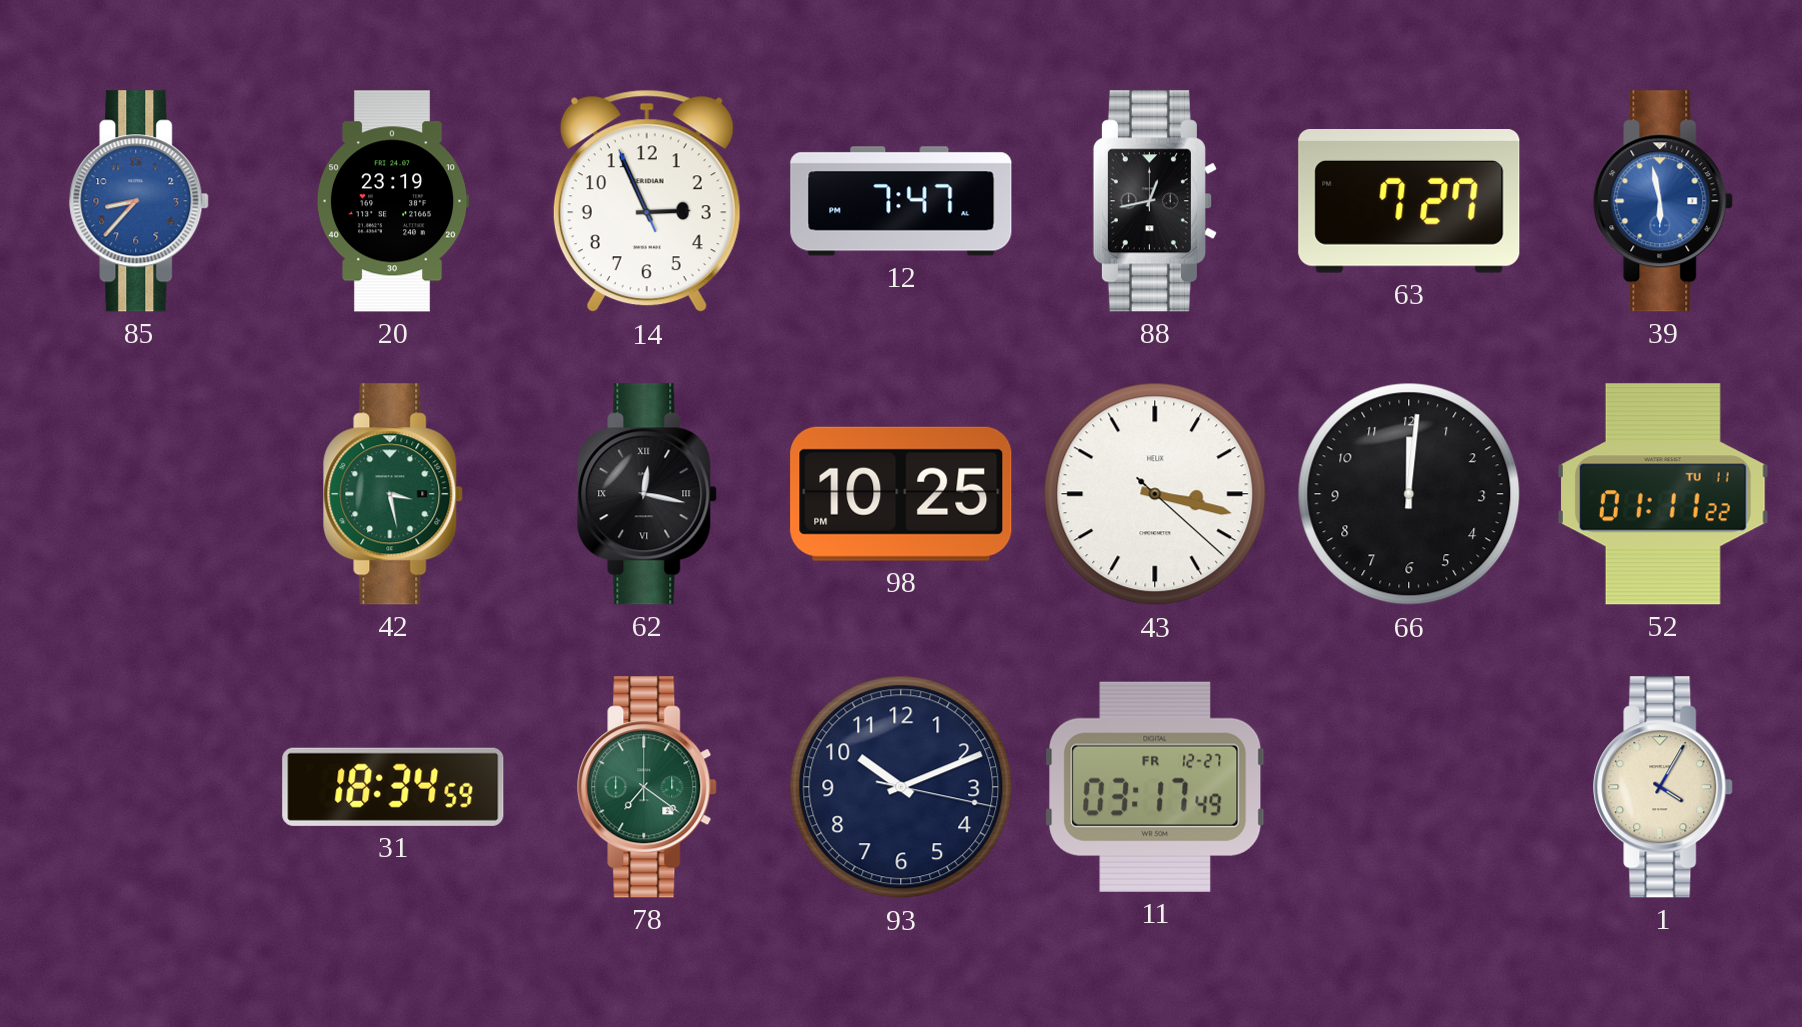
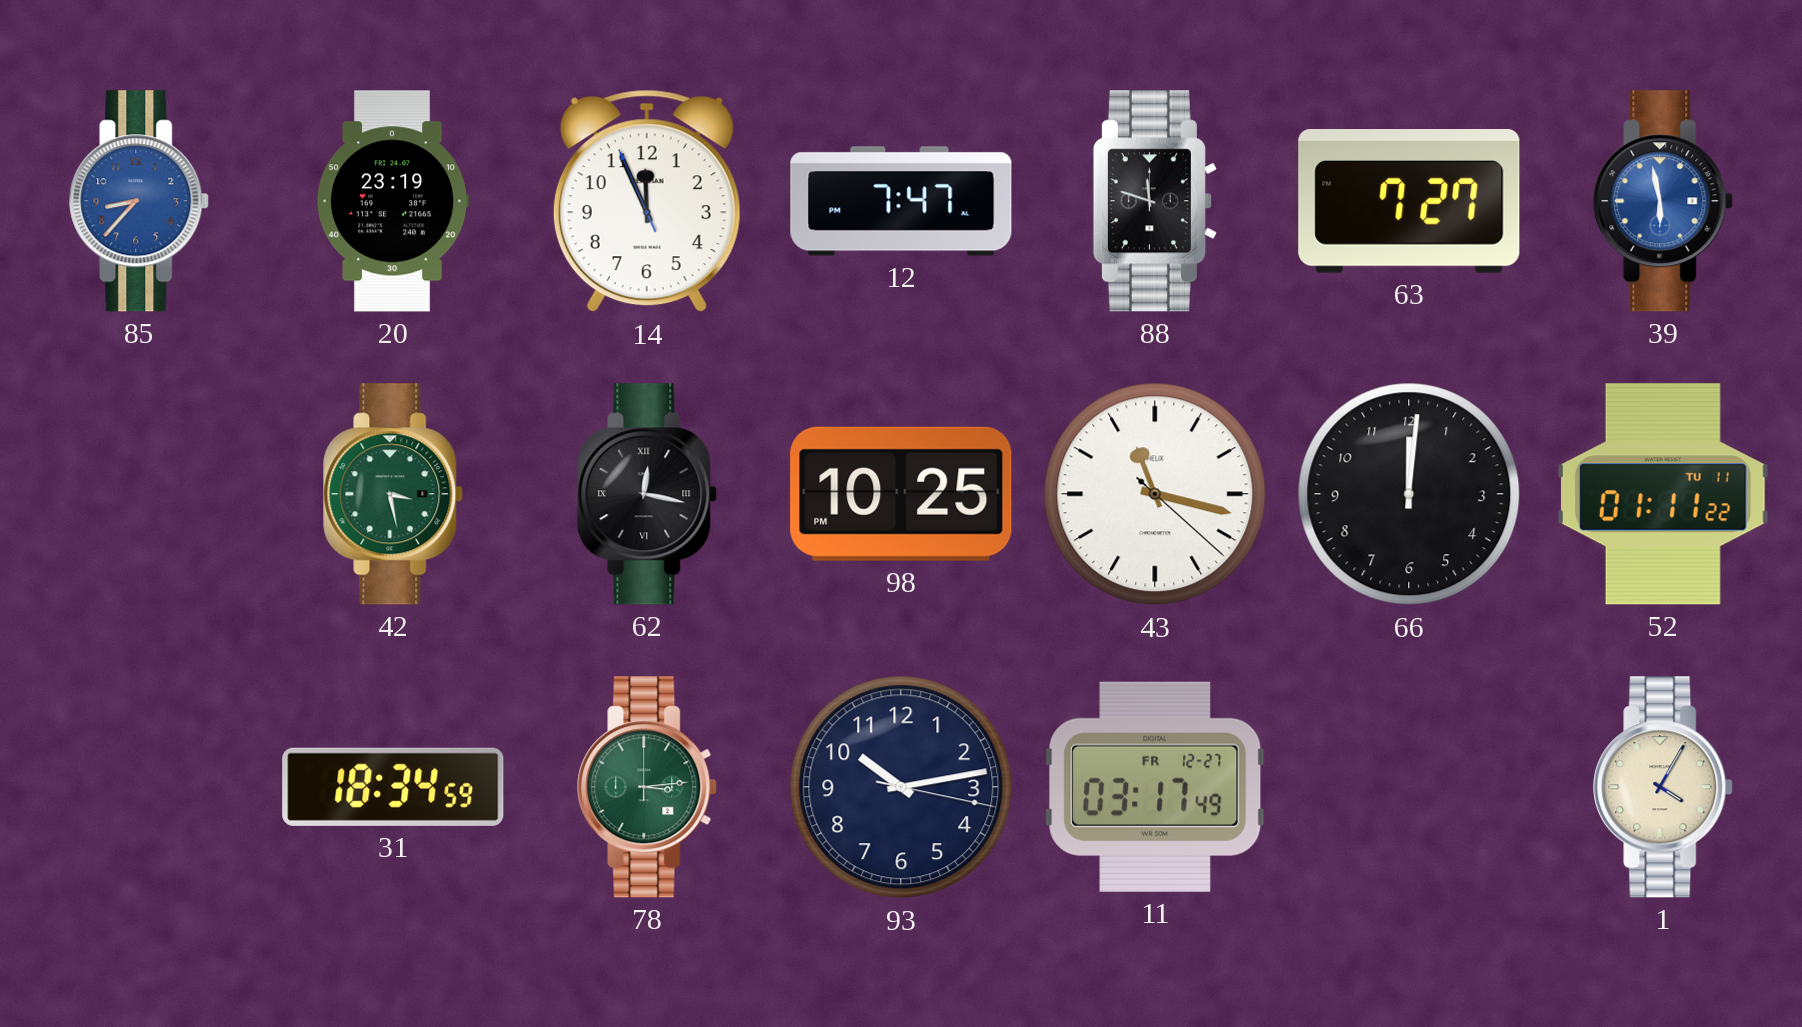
14: 2:55 -> 11:55
88: 12:43 -> 11:48
43: 3:17 -> 11:17
78: 7:21 -> 3:14
93: 10:11 -> 10:13
